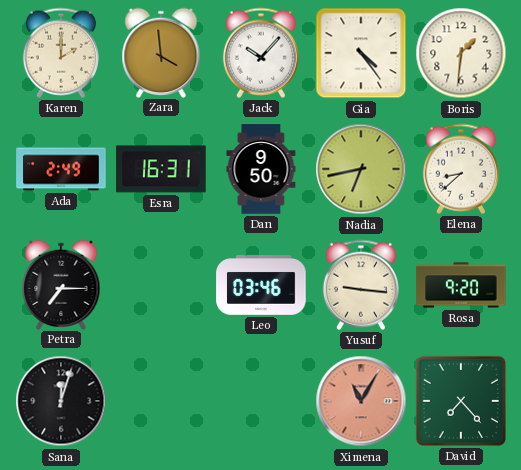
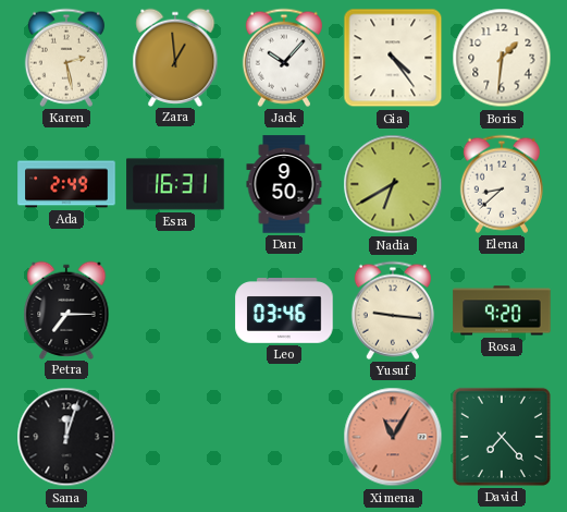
Karen: 2:00 -> 2:28
Zara: 3:59 -> 12:59
Nadia: 6:43 -> 6:40
